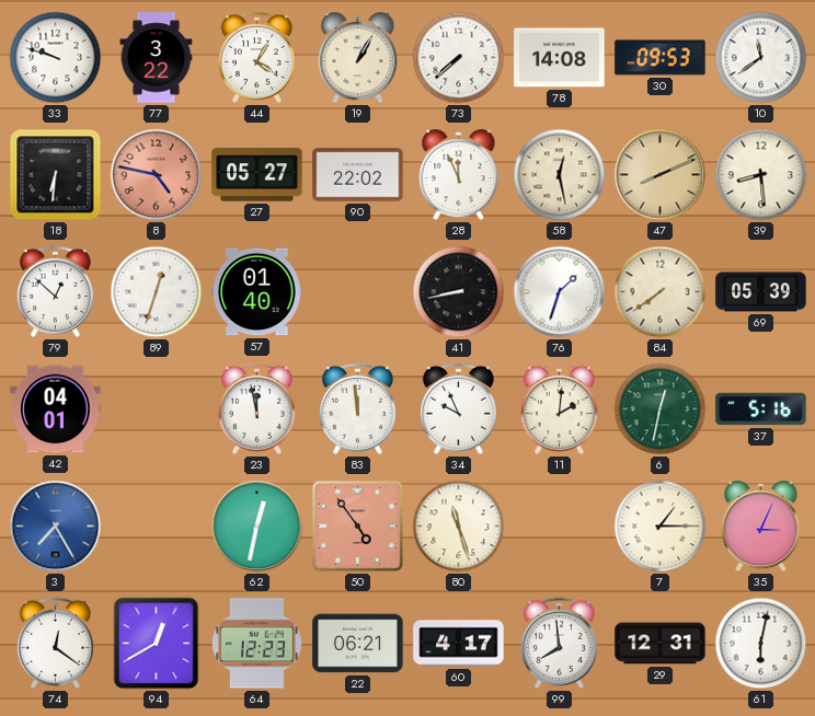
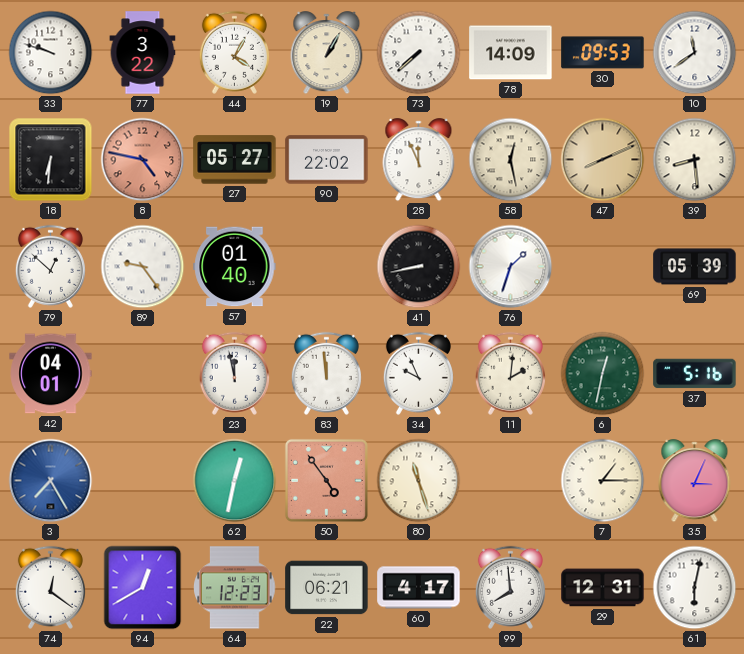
78: 14:08 -> 14:09
89: 12:33 -> 9:24
84: 7:39 -> none
